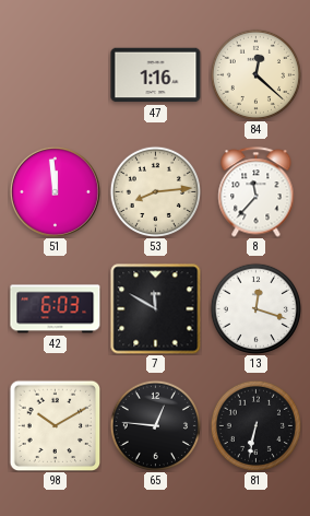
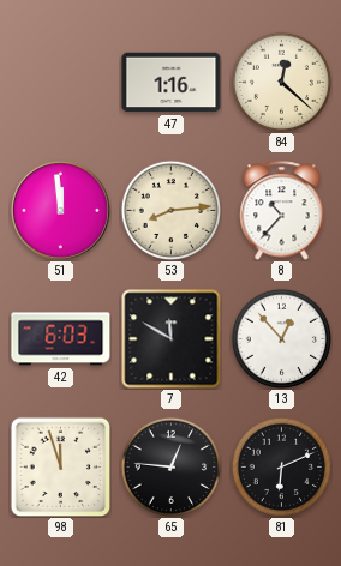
8: 11:37 -> 10:37
13: 12:18 -> 12:53
98: 10:10 -> 11:57
81: 6:32 -> 6:11
